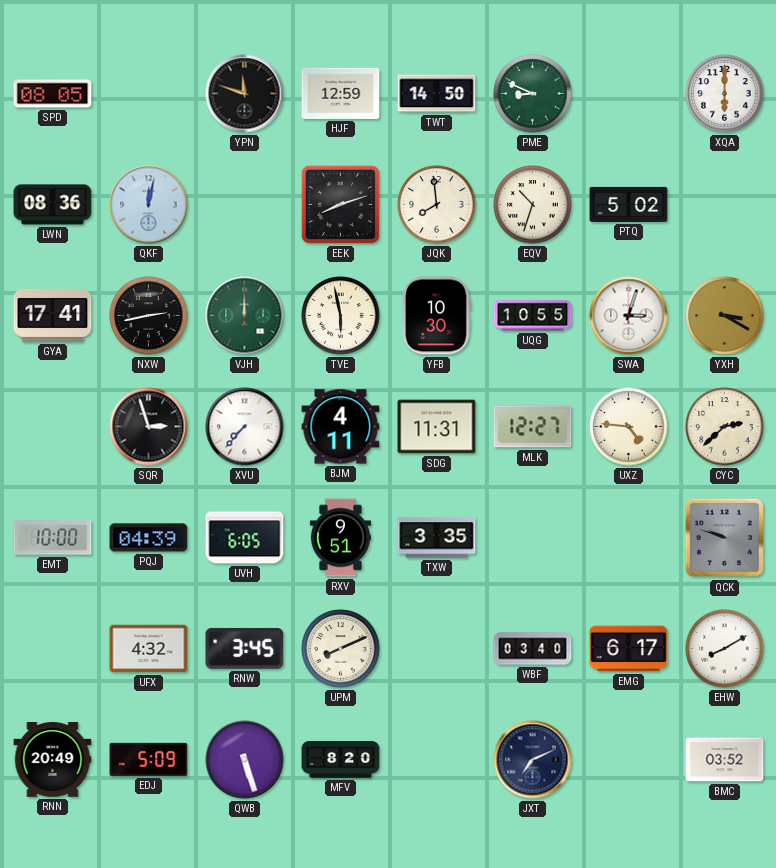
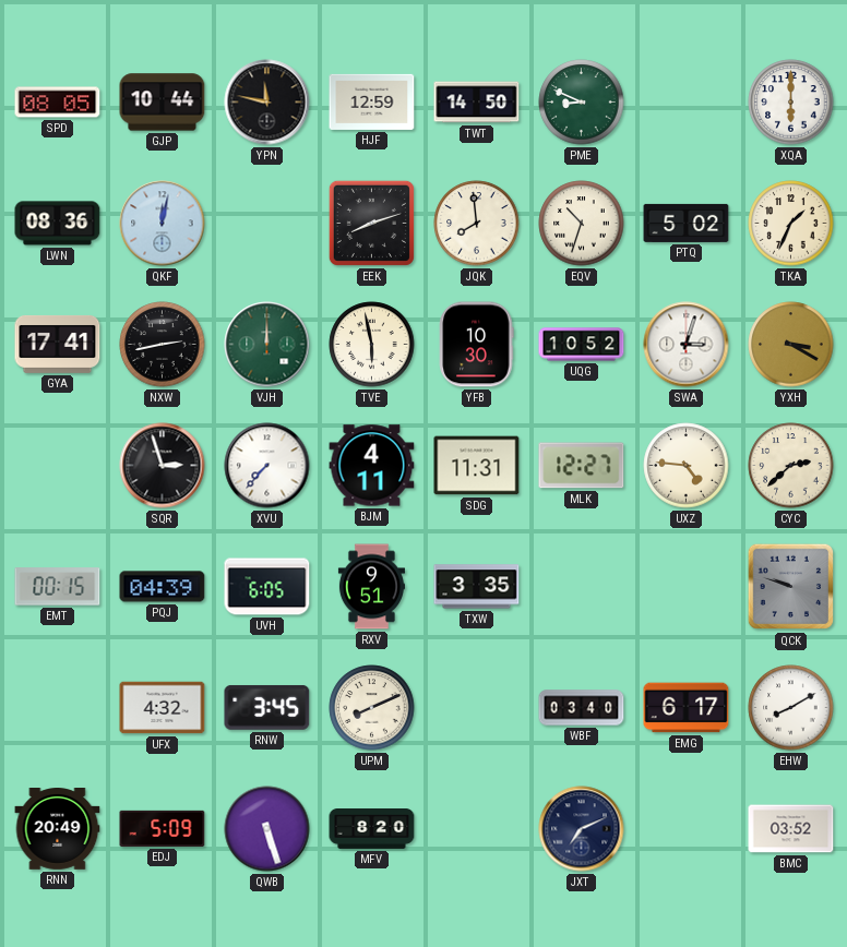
GJP: none -> 10:44
YPN: 11:48 -> 11:47
TKA: none -> 1:34
UQG: 10:55 -> 10:52
EMT: 10:00 -> 00:15
